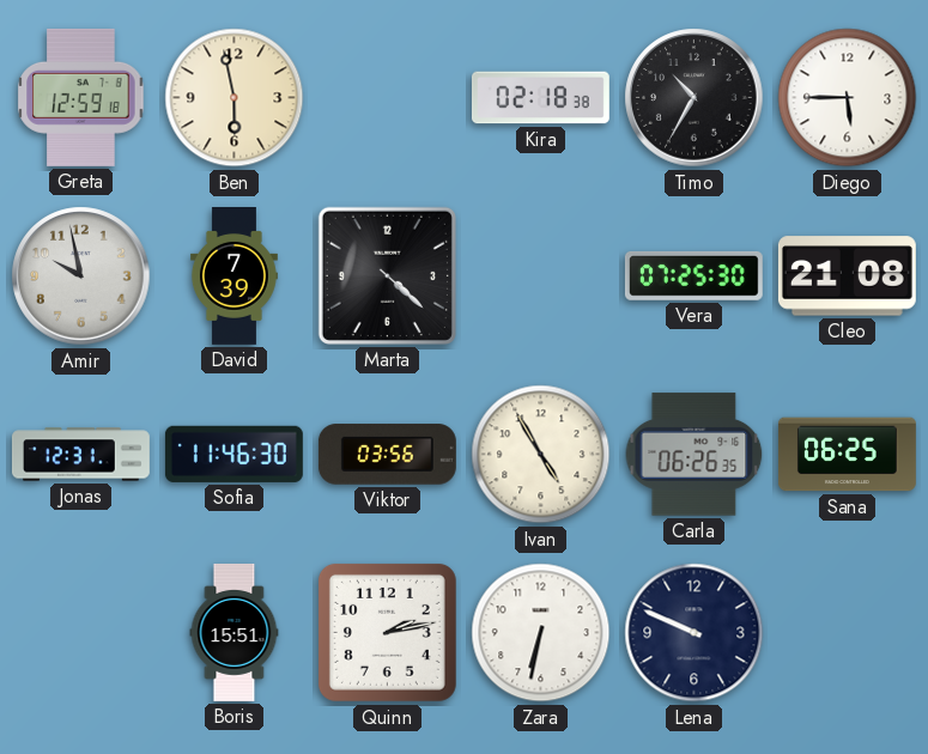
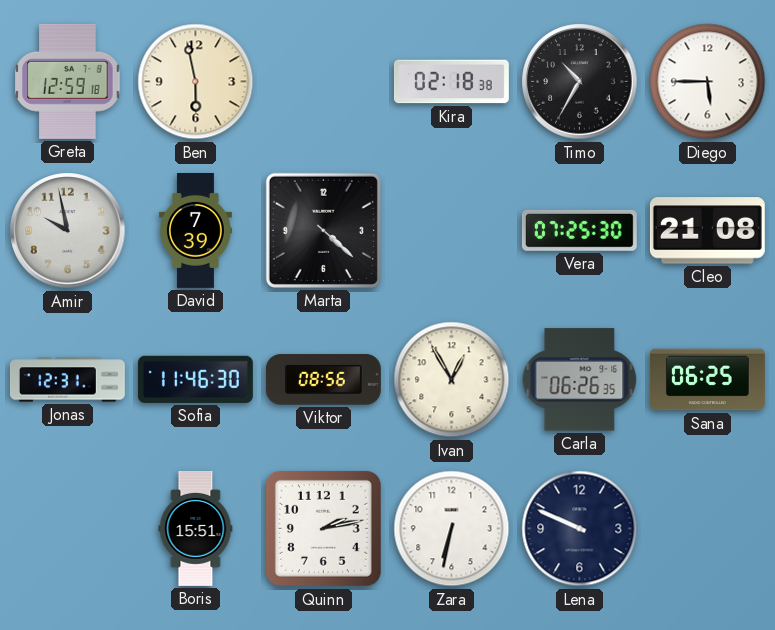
Viktor: 03:56 -> 08:56
Ivan: 4:55 -> 12:55
